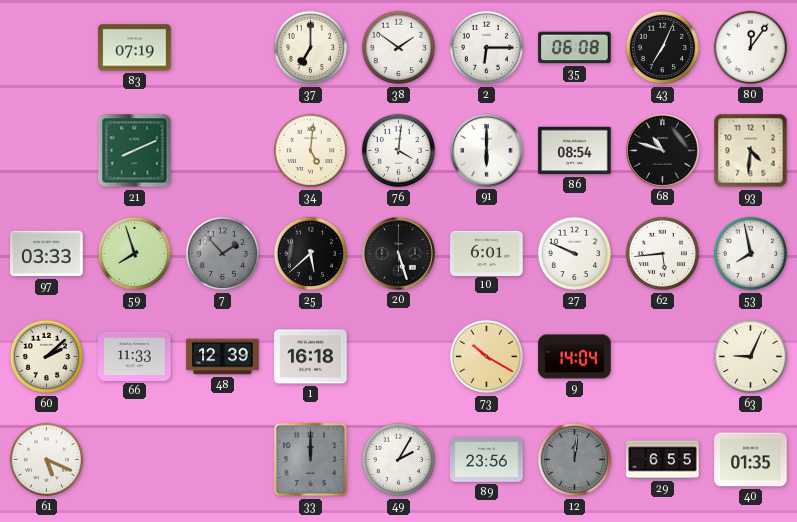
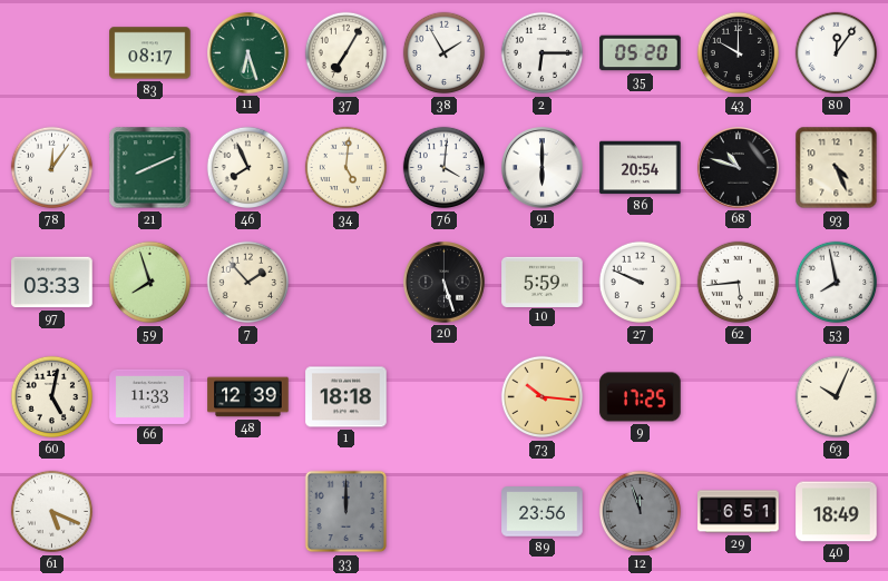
83: 07:19 -> 08:17
11: none -> 6:27
37: 7:00 -> 7:05
38: 1:51 -> 1:55
35: 06:08 -> 05:20
43: 7:04 -> 10:00
78: none -> 12:06
46: none -> 7:56
86: 08:54 -> 20:54
93: 4:31 -> 4:26
7 dial: grey -> cream
25: 5:38 -> none
10: 6:01 -> 5:59
60: 2:08 -> 5:02
1: 16:18 -> 18:18
73: 10:20 -> 10:16
9: 14:04 -> 17:25
63: 9:04 -> 10:04
49: 2:05 -> none
12: 12:01 -> 11:57
29: 6:55 -> 6:51
40: 01:35 -> 18:49
